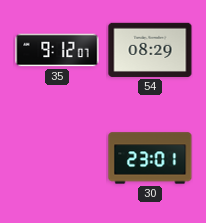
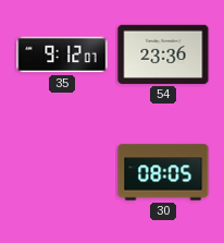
54: 08:29 -> 23:36
30: 23:01 -> 08:05
